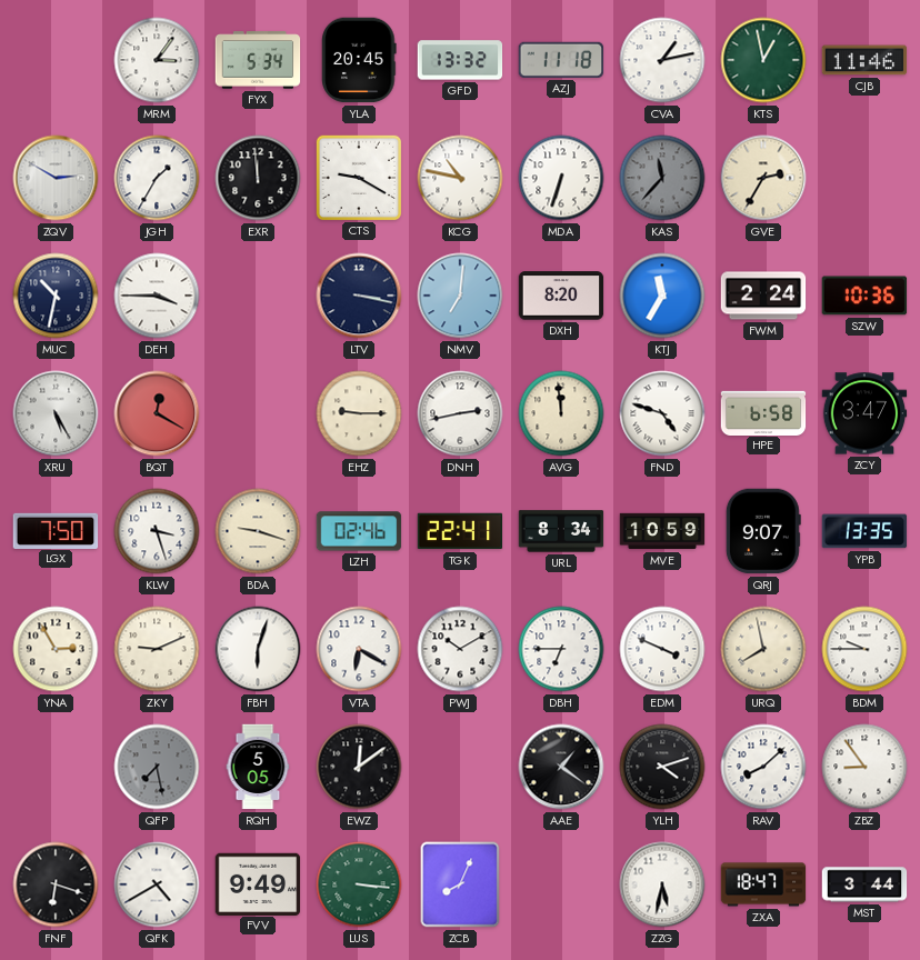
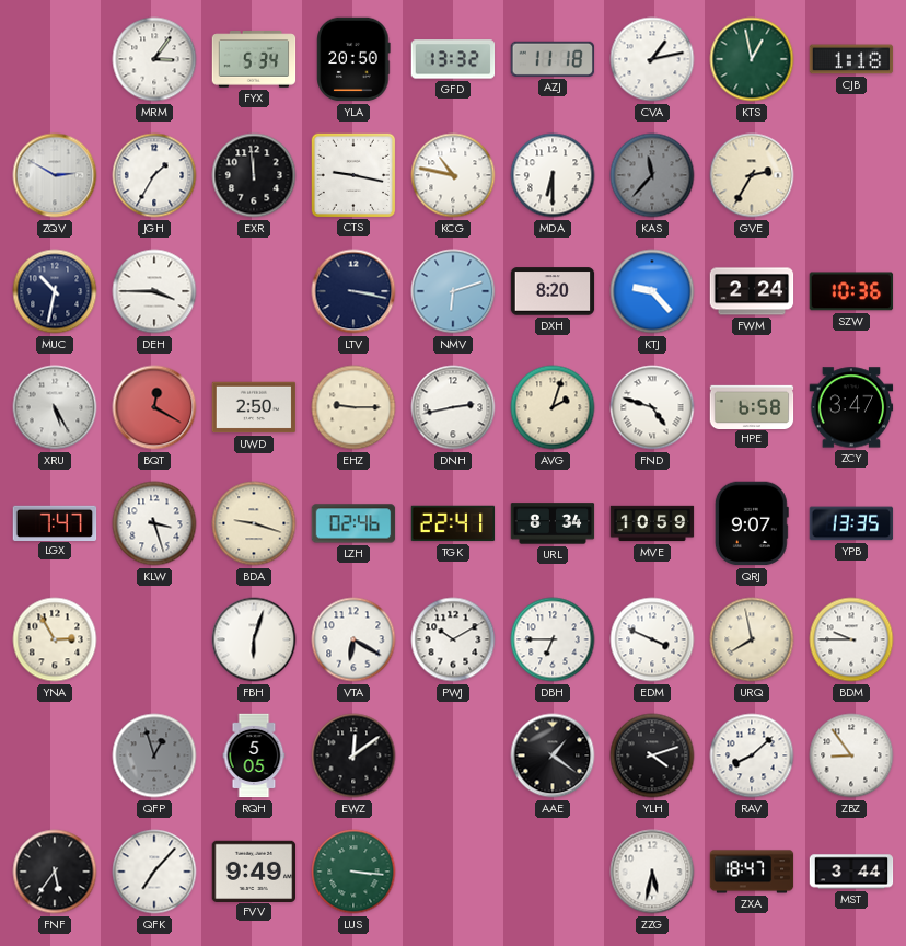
YLA: 20:45 -> 20:50
CJB: 11:46 -> 1:18
CTS: 9:20 -> 9:17
MDA: 6:33 -> 6:30
NMV: 7:01 -> 6:12
KTJ: 11:35 -> 9:23
UWD: none -> 2:50
AVG: 11:59 -> 2:03
LGX: 7:50 -> 7:47
ZKY: 9:11 -> none
QFP: 7:28 -> 12:57
FNF: 6:18 -> 5:36
QFK: 4:40 -> 7:07
ZCB: 8:04 -> none
